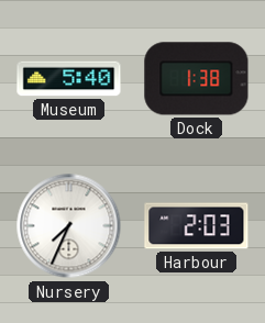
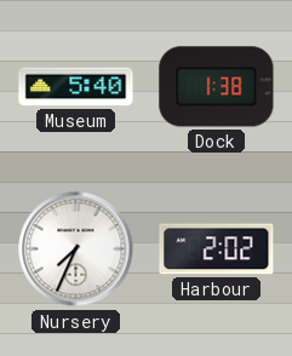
Harbour: 2:03 -> 2:02
